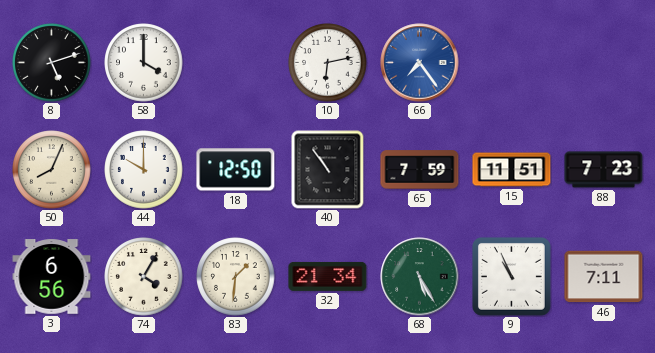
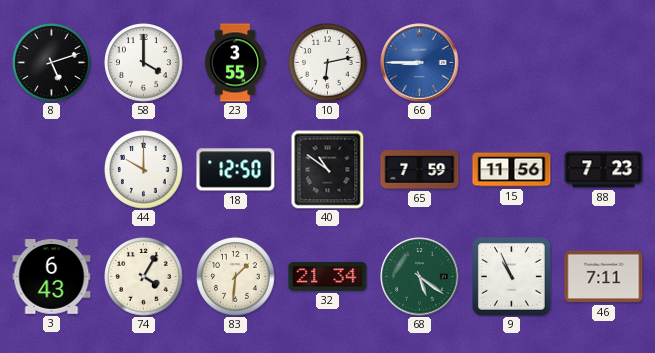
23: none -> 3:55
66: 7:24 -> 8:45
50: 8:04 -> none
40: 10:54 -> 10:51
15: 11:51 -> 11:56
3: 6:56 -> 6:43
68: 5:25 -> 5:21
